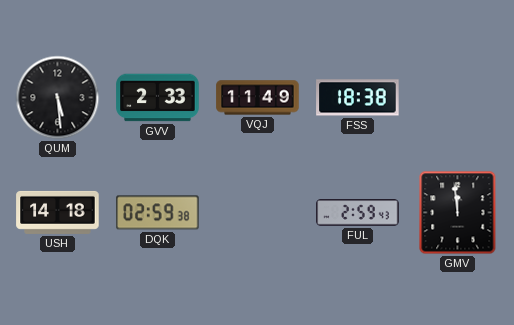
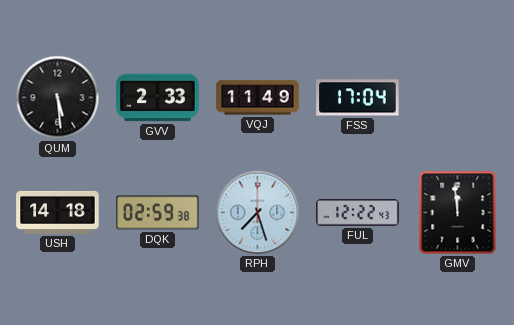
FSS: 18:38 -> 17:04
RPH: none -> 7:27
FUL: 2:59 -> 12:22
